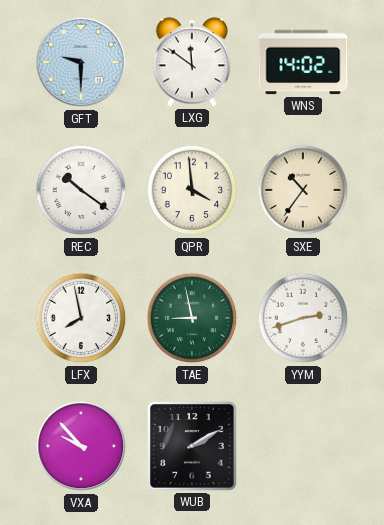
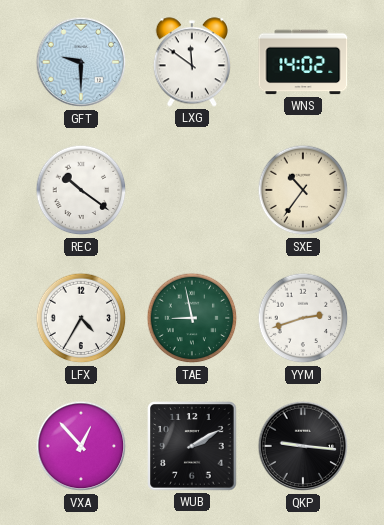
QPR: 3:59 -> none
LFX: 7:58 -> 4:35
VXA: 9:53 -> 12:53
QKP: none -> 9:16
